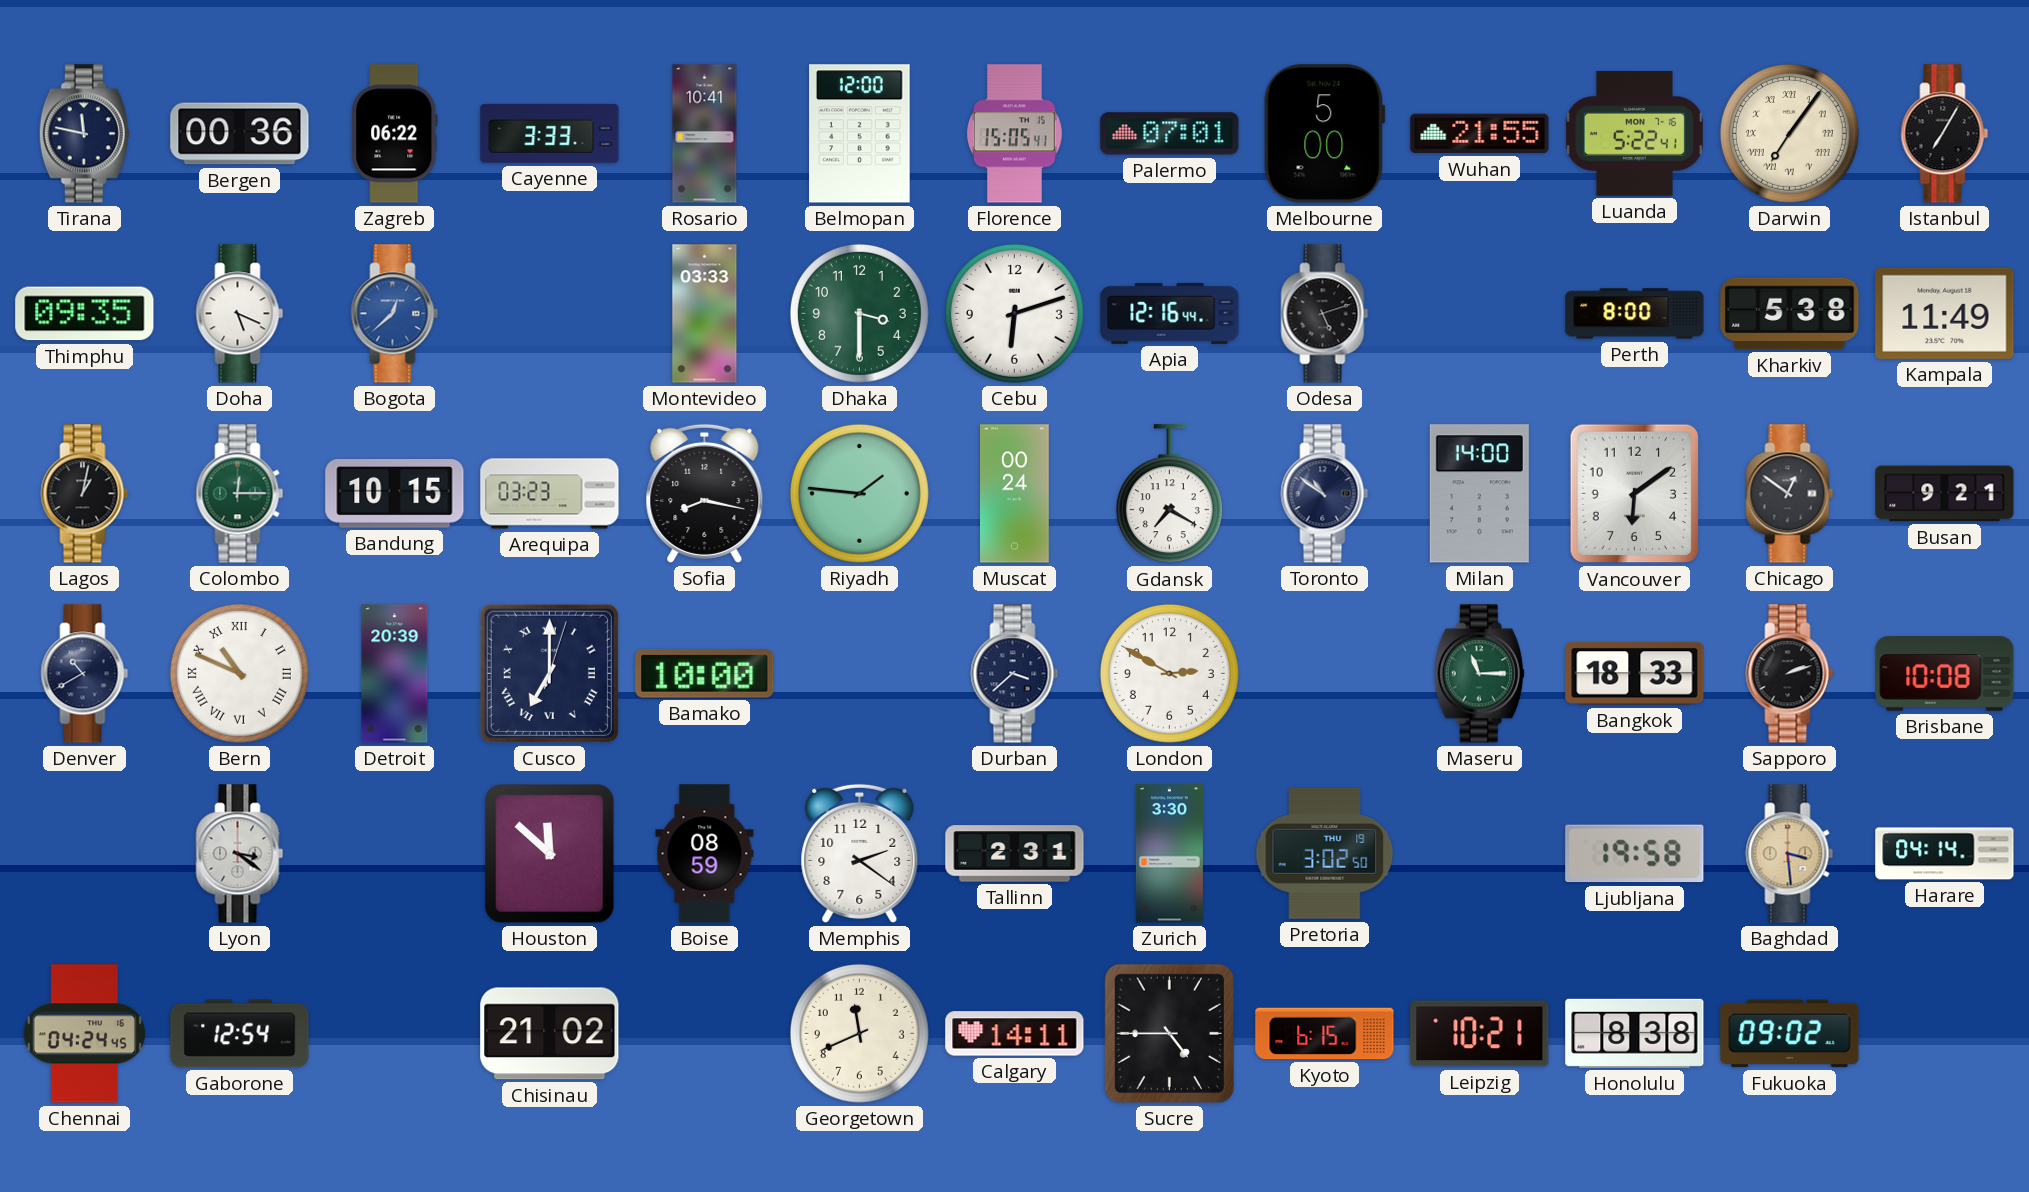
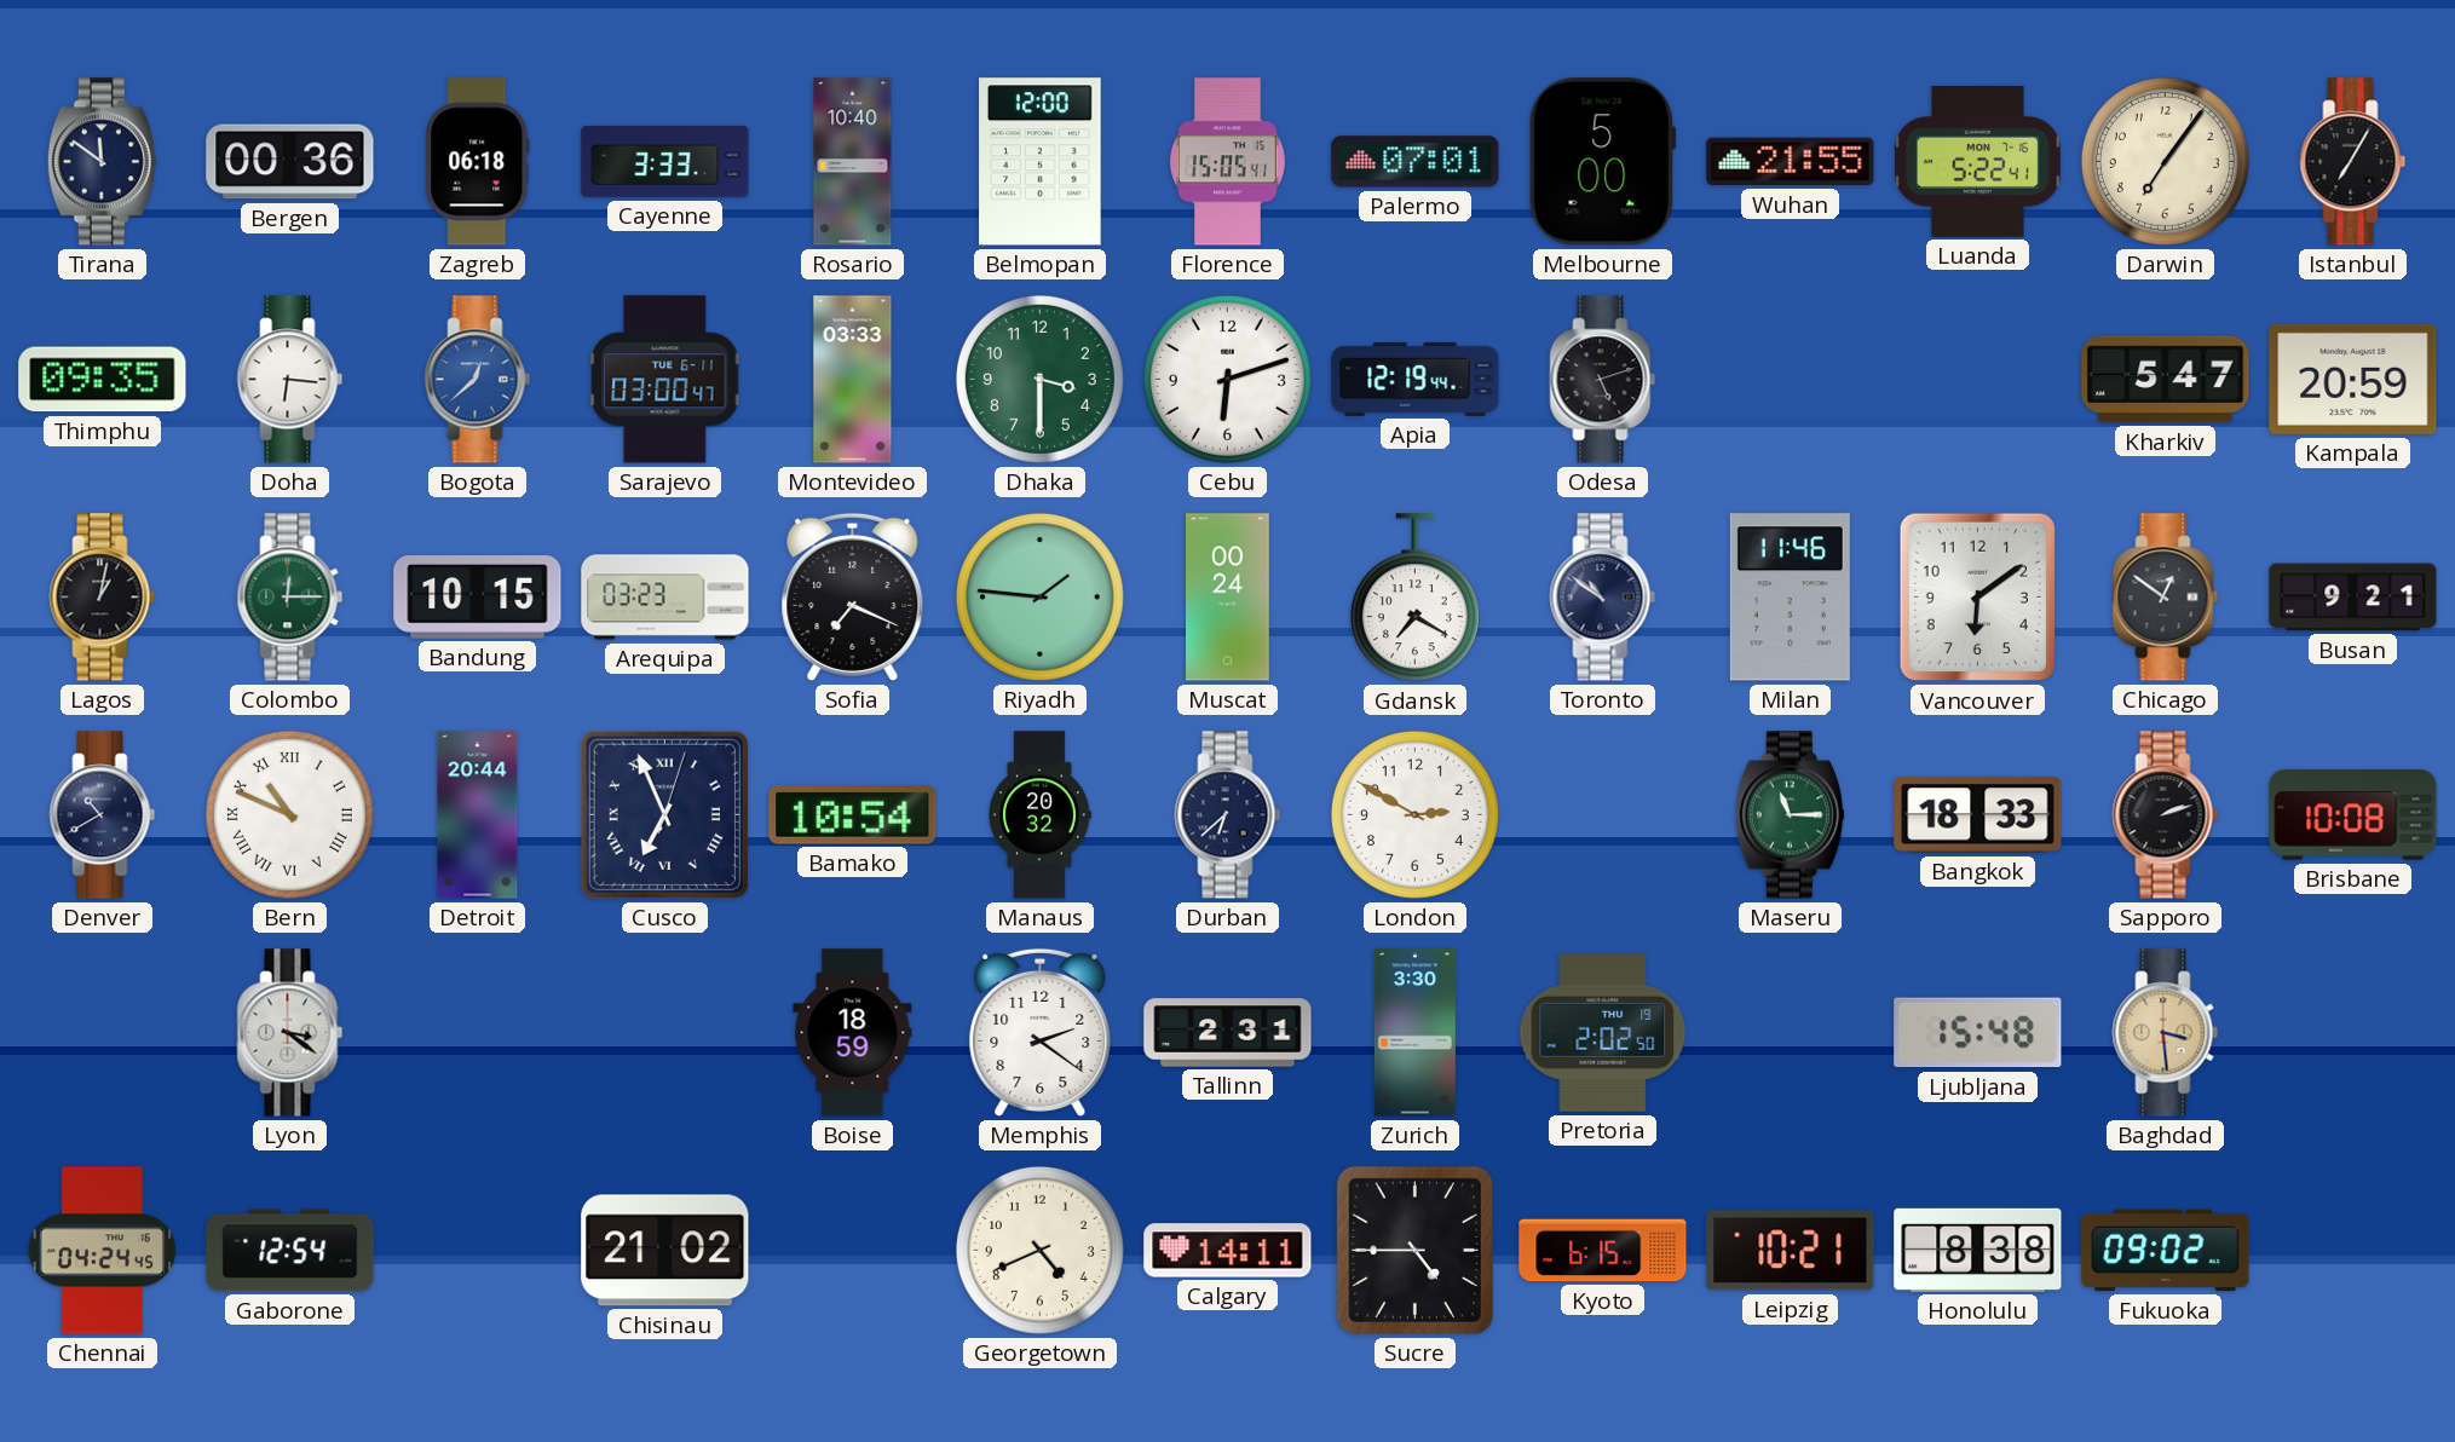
Tirana: 11:47 -> 11:51
Zagreb: 06:22 -> 06:18
Rosario: 10:41 -> 10:40
Darwin numerals: Roman -> Arabic
Doha: 5:19 -> 6:16
Sarajevo: none -> 03:00
Apia: 12:16 -> 12:19
Perth: 8:00 -> none
Kharkiv: 5:38 -> 5:47
Kampala: 11:49 -> 20:59
Sofia: 8:17 -> 7:19
Milan: 14:00 -> 11:46
Detroit: 20:39 -> 20:44
Cusco: 7:00 -> 6:56
Bamako: 10:00 -> 10:54
Manaus: none -> 20:32
Durban: 3:38 -> 6:38
Houston: 11:52 -> none
Boise: 08:59 -> 18:59
Pretoria: 3:02 -> 2:02
Ljubljana: 19:58 -> 15:48
Harare: 04:14 -> none
Georgetown: 11:41 -> 4:41
